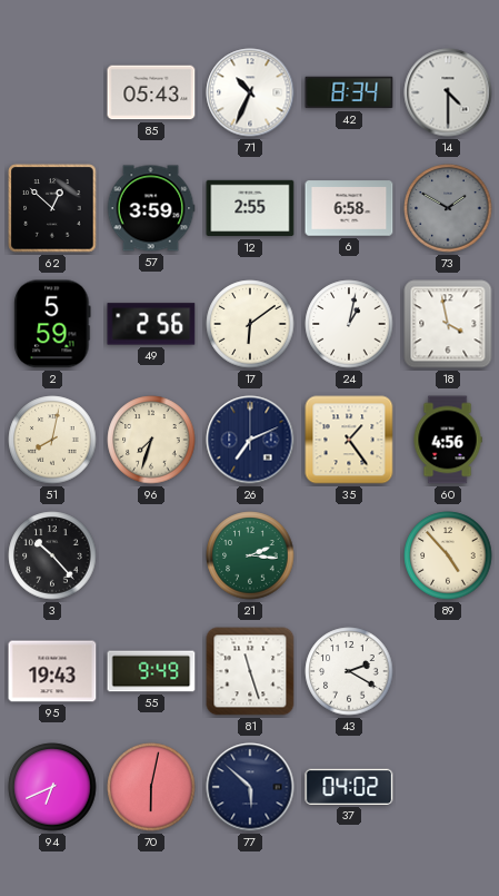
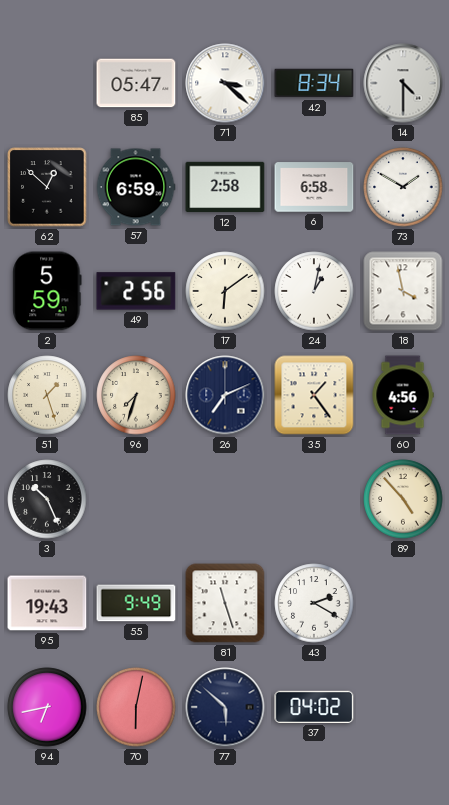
85: 05:43 -> 05:47
71: 10:34 -> 3:22
57: 3:59 -> 6:59
12: 2:55 -> 2:58
73 dial: grey -> white
51: 8:02 -> 1:27
3: 10:23 -> 10:26
21: 2:16 -> none
94: 6:41 -> 6:43
